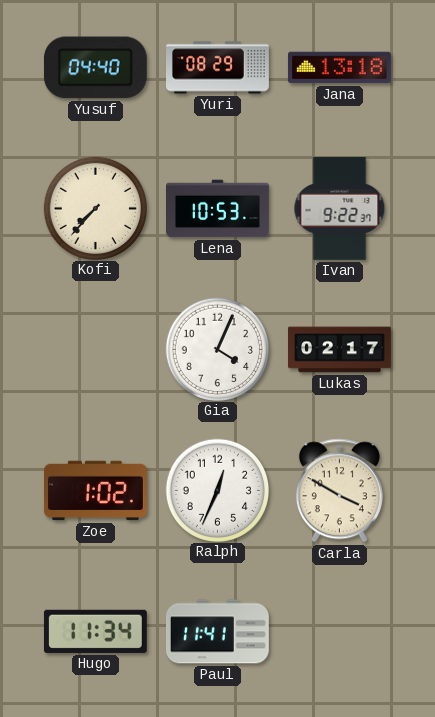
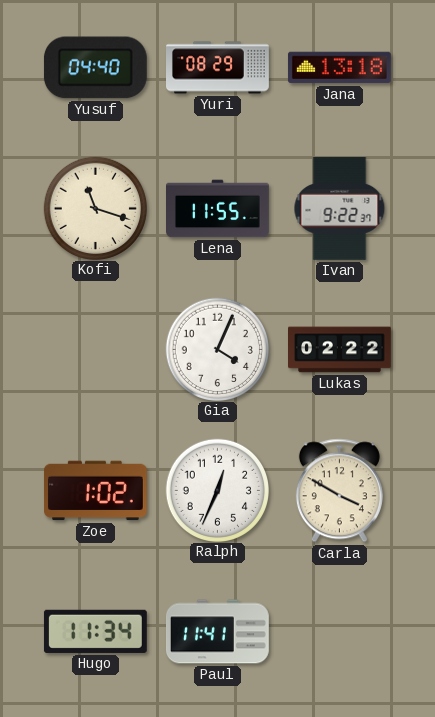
Kofi: 7:37 -> 11:18
Lena: 10:53 -> 11:55
Lukas: 02:17 -> 02:22
